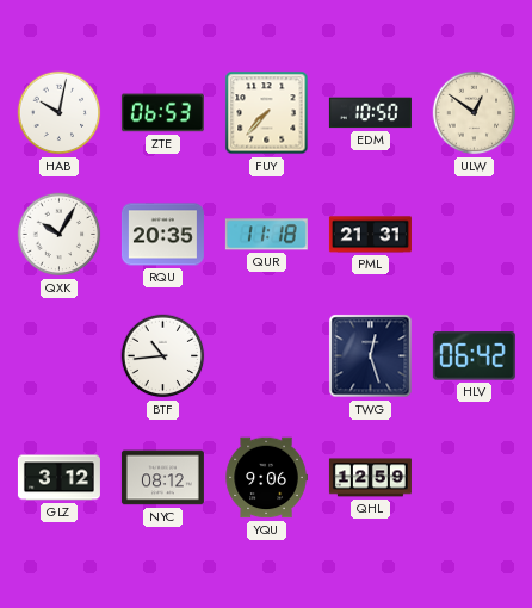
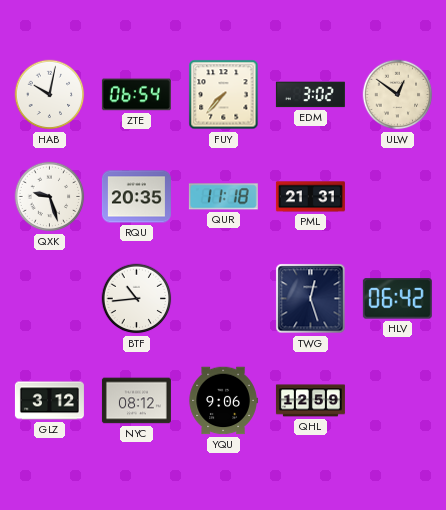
ZTE: 06:53 -> 06:54
EDM: 10:50 -> 3:02
QXK: 10:05 -> 9:27
